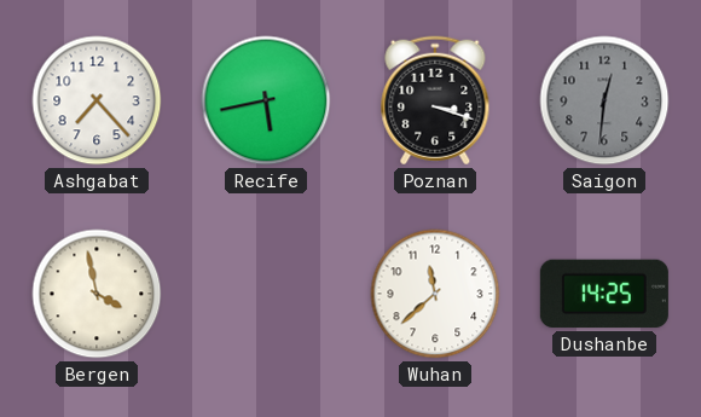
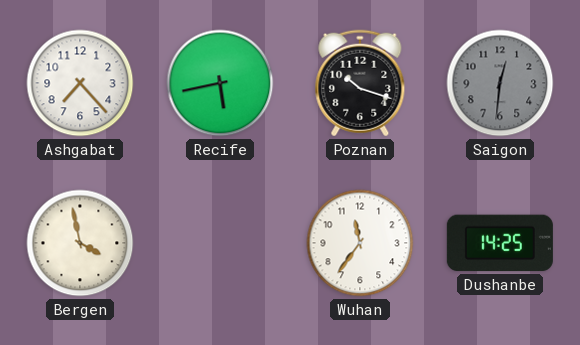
Poznan: 3:18 -> 10:18
Wuhan: 11:38 -> 11:36
